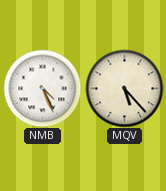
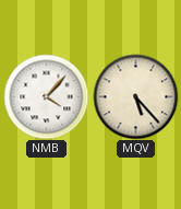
NMB: 4:26 -> 4:07
